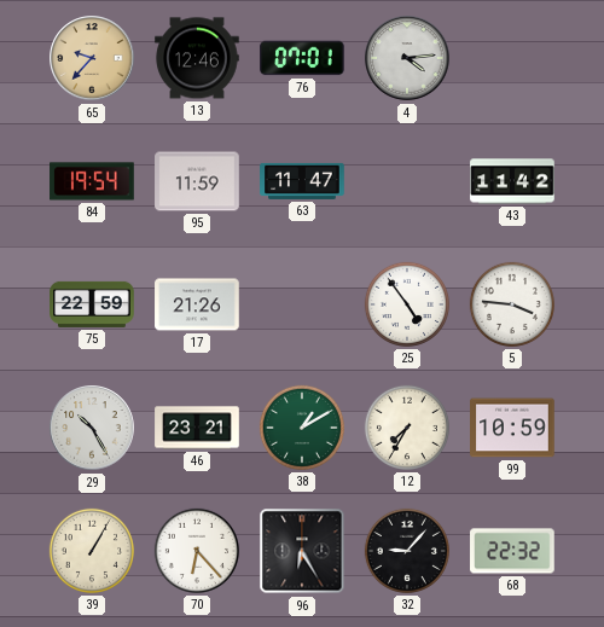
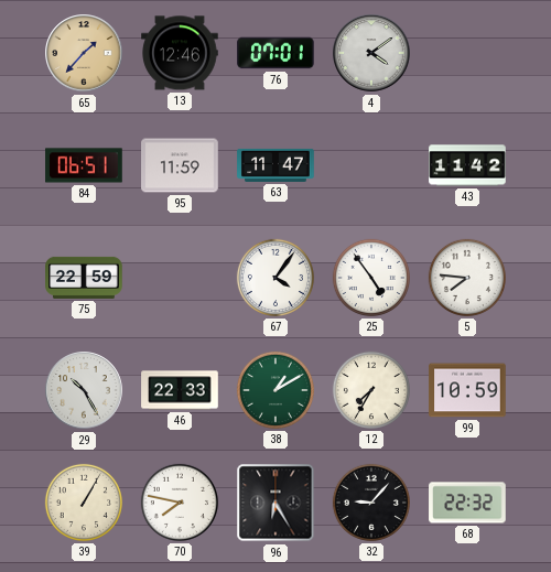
65: 9:37 -> 1:37
4: 4:14 -> 4:09
84: 19:54 -> 06:51
17: 21:26 -> none
67: none -> 4:06
5: 3:46 -> 7:46
46: 23:21 -> 22:33
70: 6:23 -> 7:47
